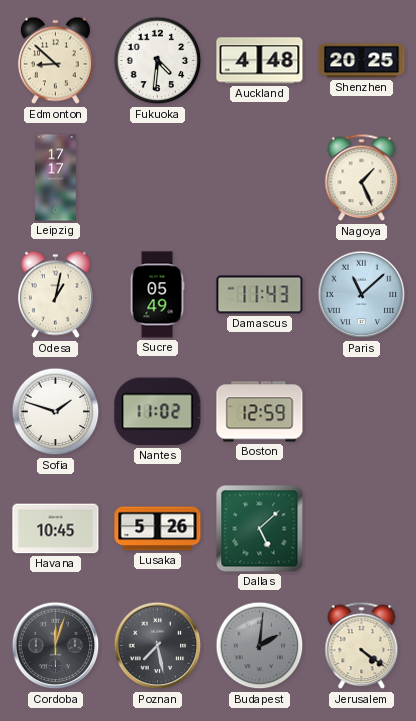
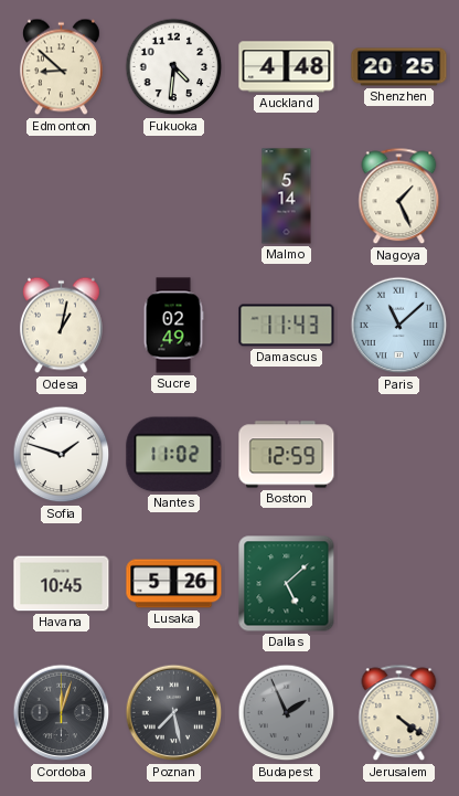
Leipzig: 17:17 -> none
Malmo: none -> 5:14
Sucre: 05:49 -> 02:49
Budapest: 2:01 -> 1:56
